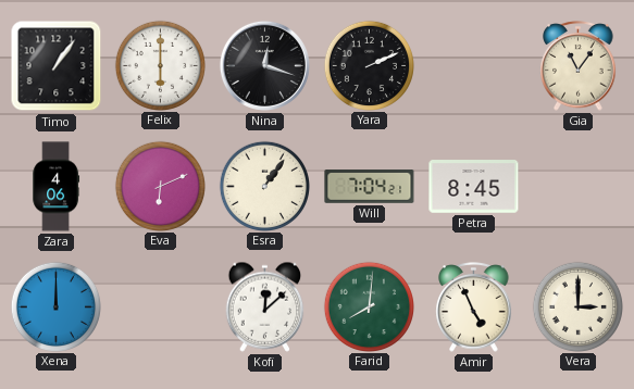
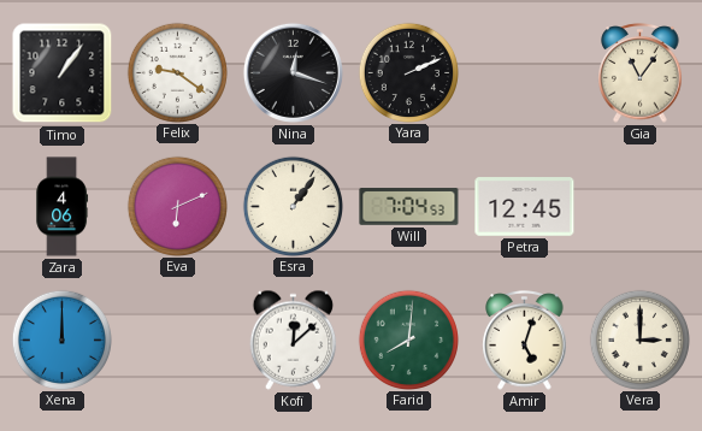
Felix: 6:00 -> 9:21
Will: 7:04:21 -> 7:04:53
Petra: 8:45 -> 12:45
Amir: 4:56 -> 5:03
